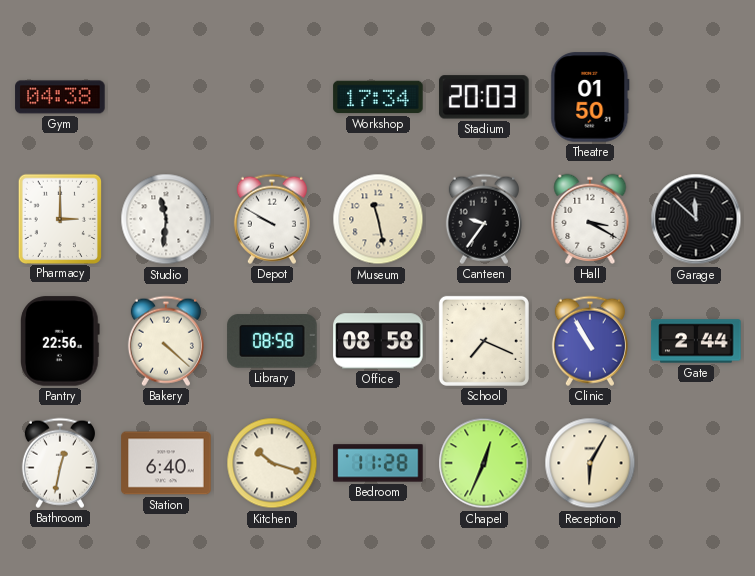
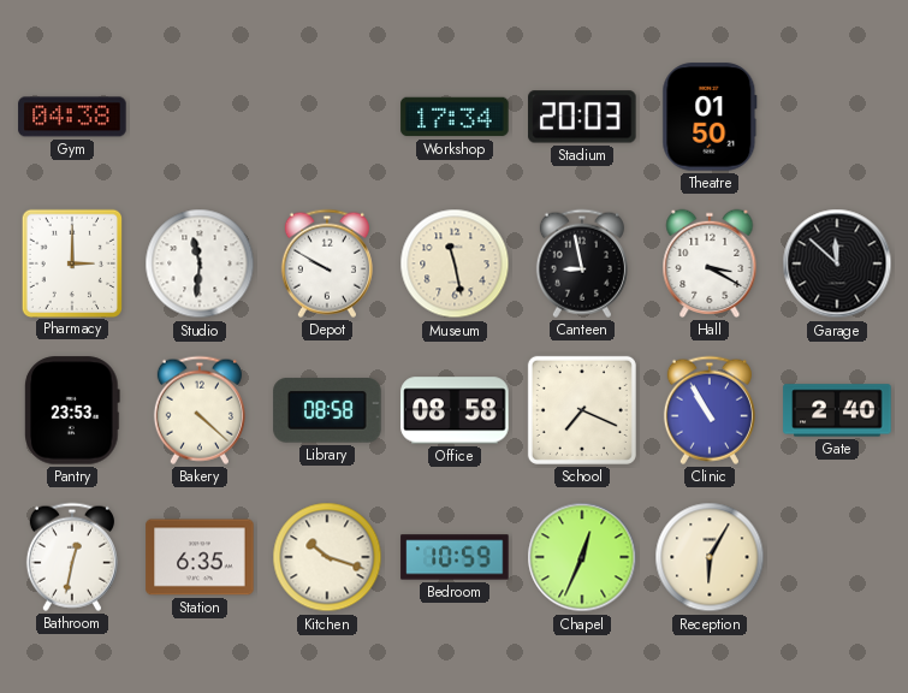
Canteen: 9:36 -> 8:58
Pantry: 22:56 -> 23:53
Gate: 2:44 -> 2:40
Station: 6:40 -> 6:35
Bedroom: 11:28 -> 10:59
